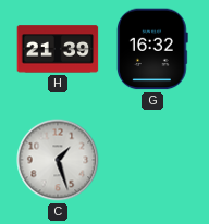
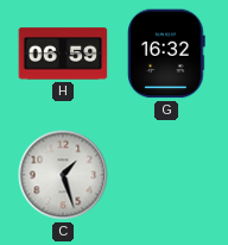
H: 21:39 -> 06:59
